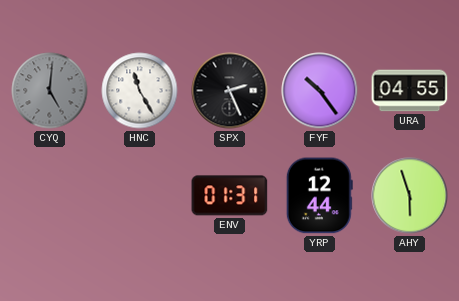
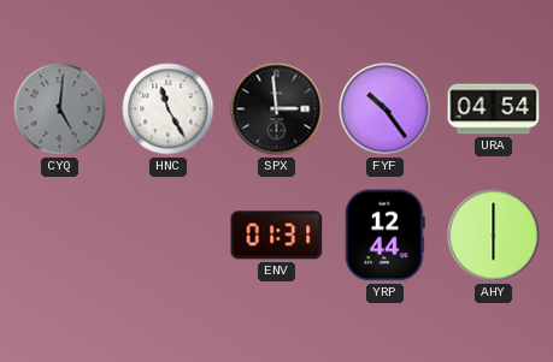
SPX: 2:26 -> 2:59
URA: 04:55 -> 04:54
AHY: 5:57 -> 6:00
